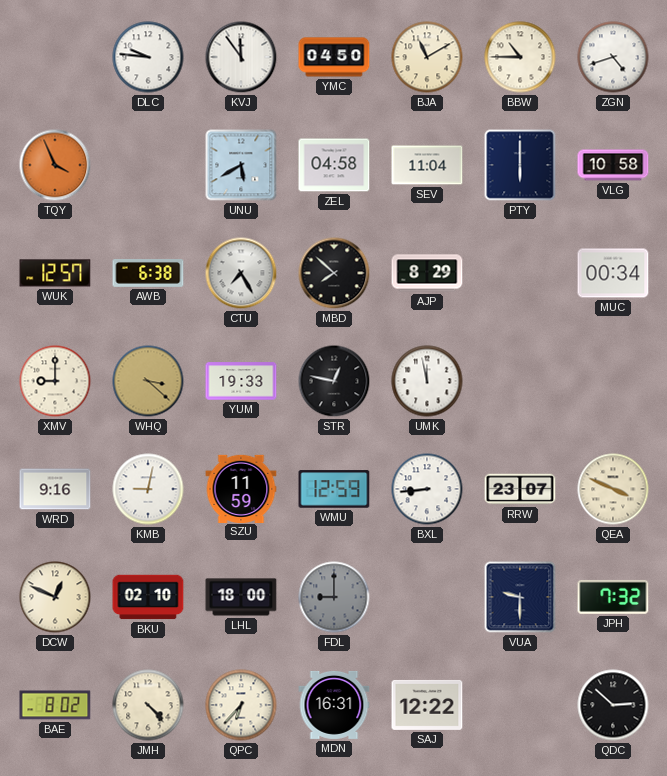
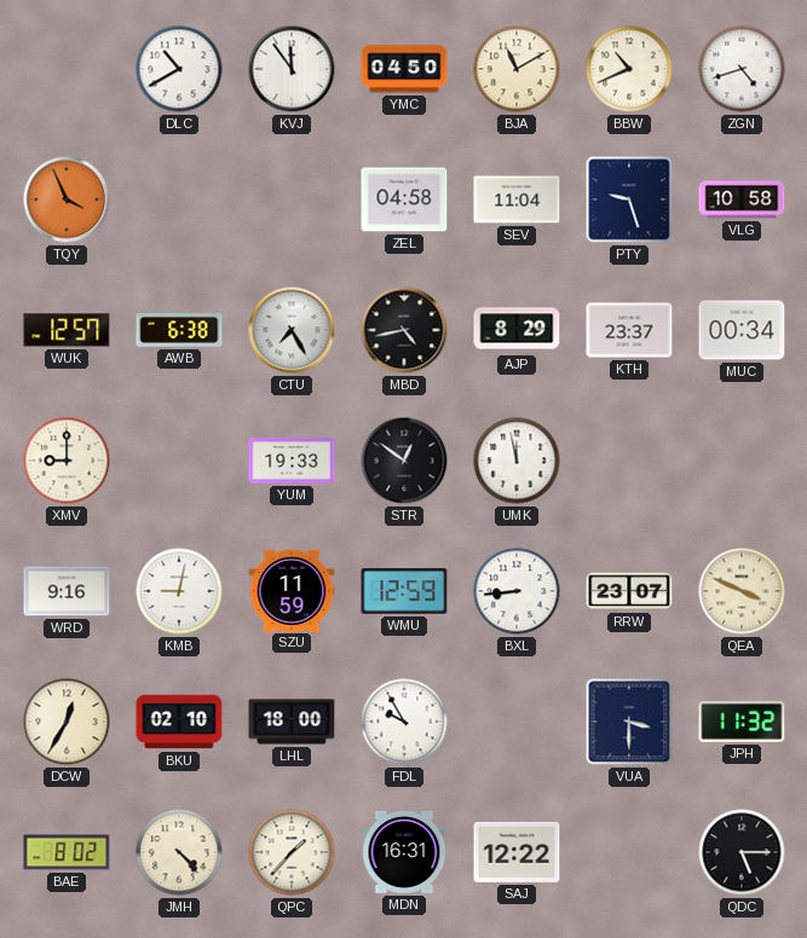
DLC: 9:46 -> 10:40
BBW: 10:45 -> 10:41
UNU: 5:40 -> none
PTY: 6:00 -> 9:27
MBD: 7:52 -> 4:43
KTH: none -> 23:37
WHQ: 3:22 -> none
STR: 12:47 -> 12:51
DCW: 12:49 -> 12:35
FDL: 9:00 -> 9:55
FDL dial: grey -> white
VUA: 9:30 -> 3:30
JPH: 7:32 -> 11:32
QPC: 6:37 -> 1:37
QDC: 2:52 -> 5:15
